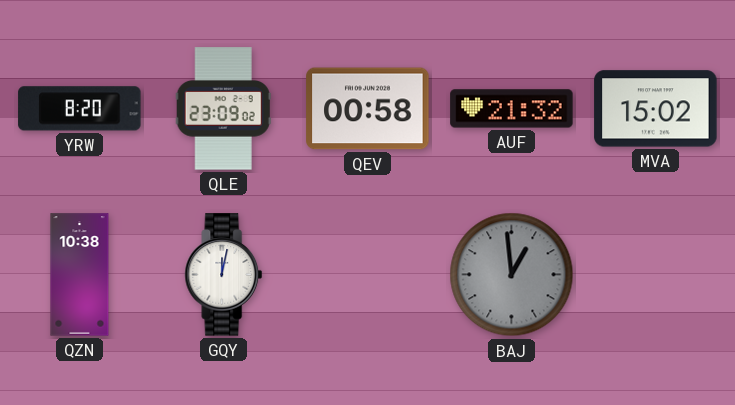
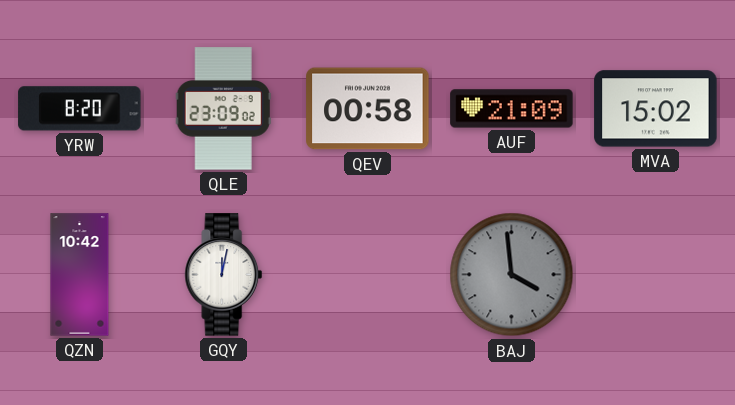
AUF: 21:32 -> 21:09
QZN: 10:38 -> 10:42
BAJ: 12:59 -> 3:59
